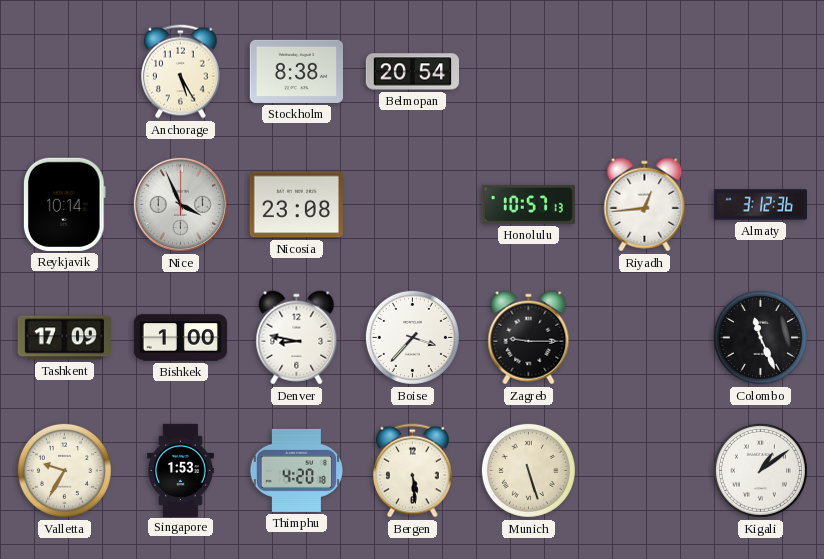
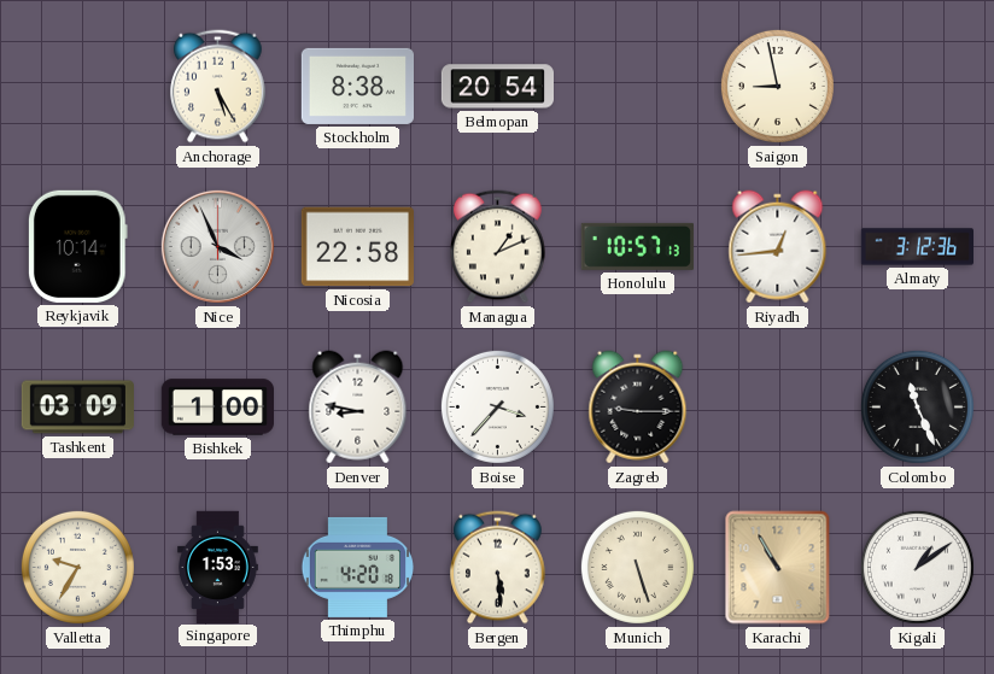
Saigon: none -> 8:58
Nicosia: 23:08 -> 22:58
Managua: none -> 1:11
Tashkent: 17:09 -> 03:09
Karachi: none -> 10:55
